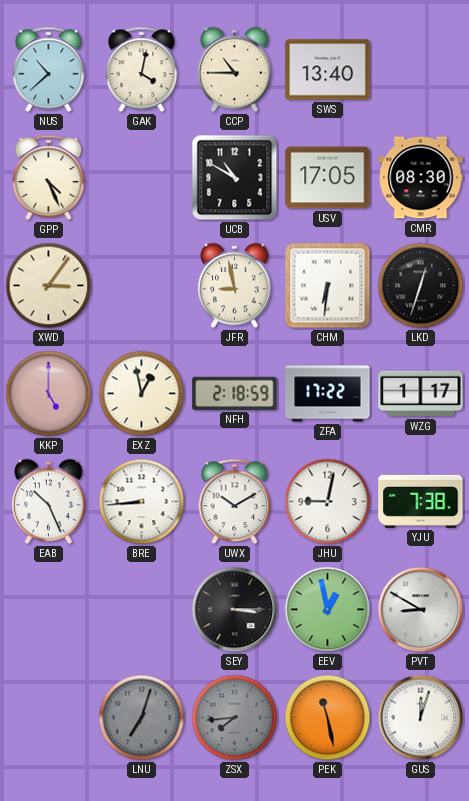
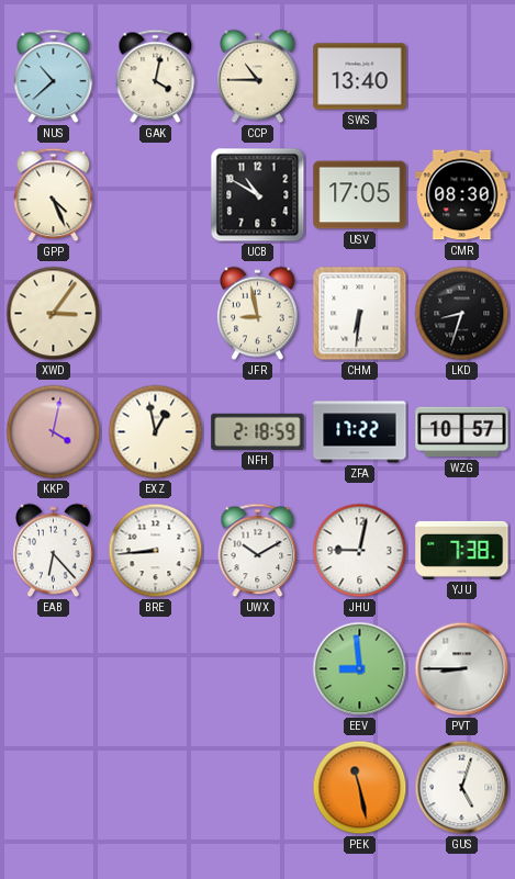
LKD: 12:33 -> 8:33
KKP: 5:00 -> 4:02
WZG: 1:17 -> 10:57
EAB: 10:26 -> 6:23
SEY: 3:15 -> none
EEV: 12:58 -> 8:59
PVT: 8:50 -> 8:45
LNU: 7:03 -> none
ZSX: 7:44 -> none
GUS: 12:03 -> 5:03
